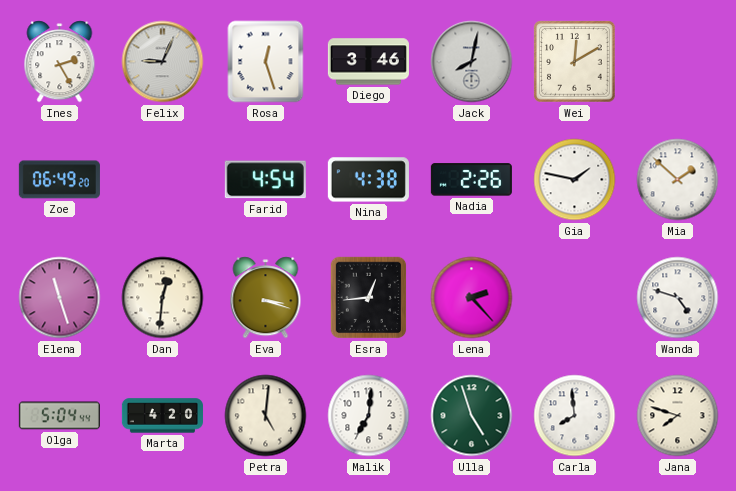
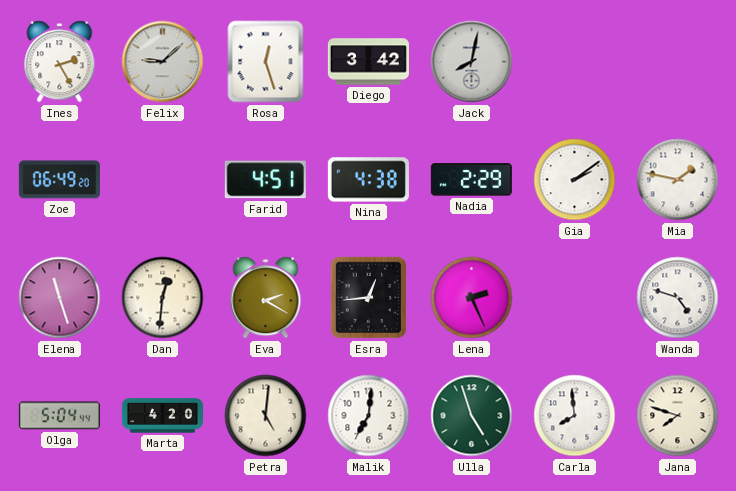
Felix: 9:04 -> 9:08
Diego: 3:46 -> 3:42
Wei: 12:10 -> none
Farid: 4:54 -> 4:51
Nadia: 2:26 -> 2:29
Gia: 1:47 -> 2:09
Mia: 1:52 -> 1:47
Eva: 3:18 -> 2:20
Lena: 2:23 -> 2:26
